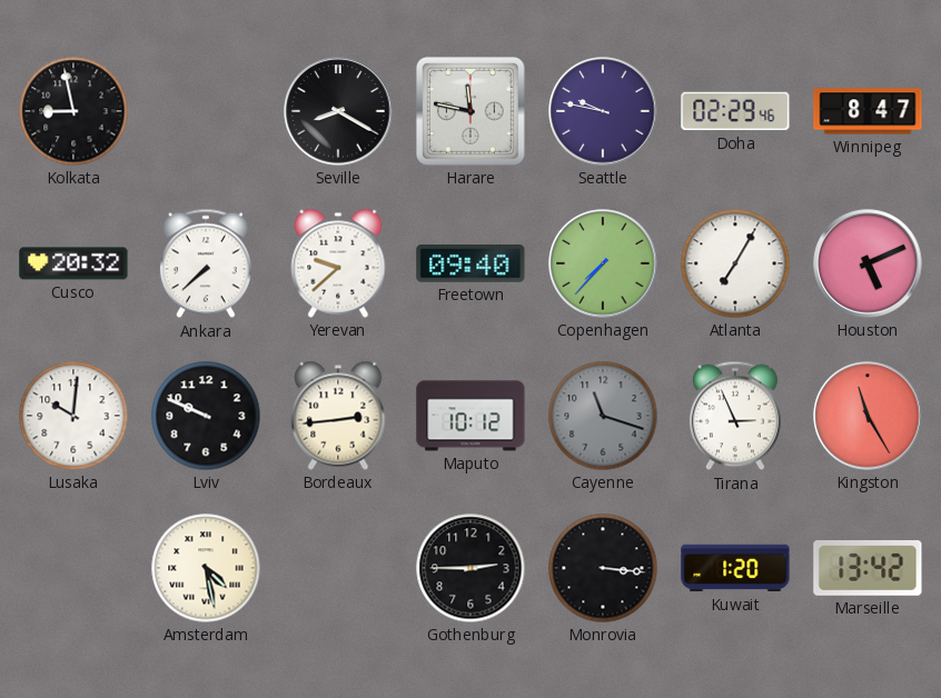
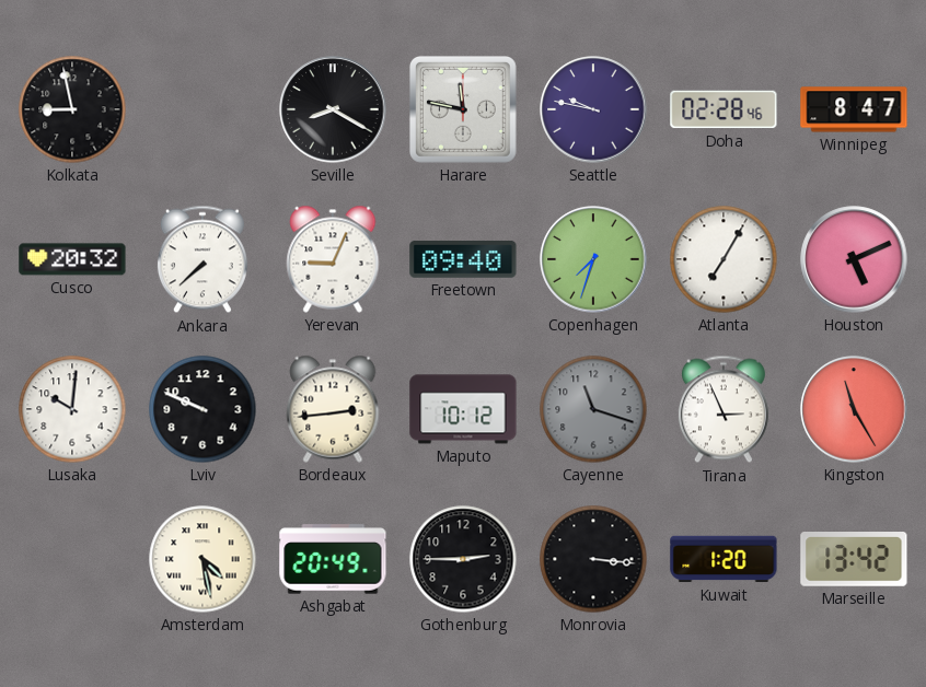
Doha: 02:29 -> 02:28
Yerevan: 9:38 -> 9:04
Copenhagen: 7:37 -> 7:33
Ashgabat: none -> 20:49
